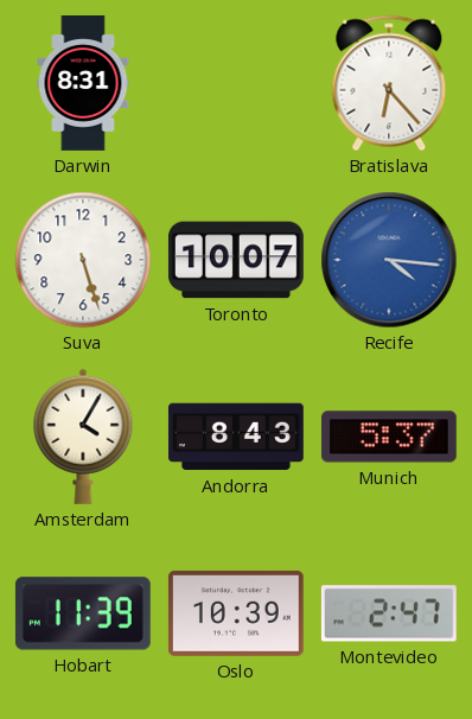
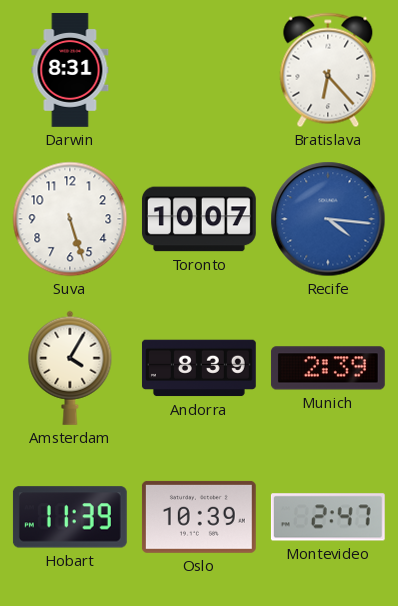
Andorra: 8:43 -> 8:39
Munich: 5:37 -> 2:39
